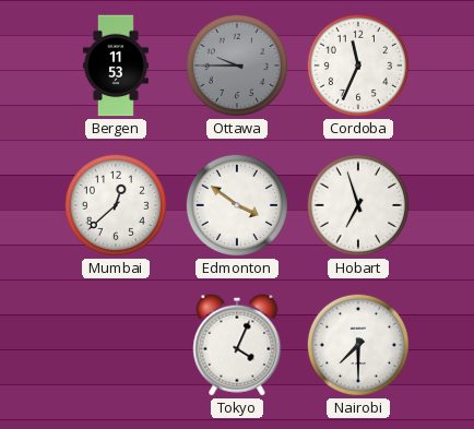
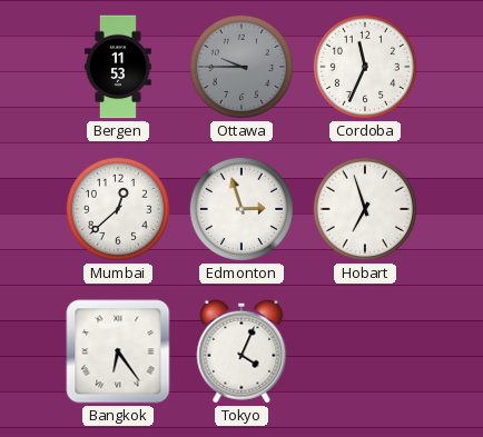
Edmonton: 3:51 -> 2:57
Bangkok: none -> 6:24
Nairobi: 7:30 -> none
